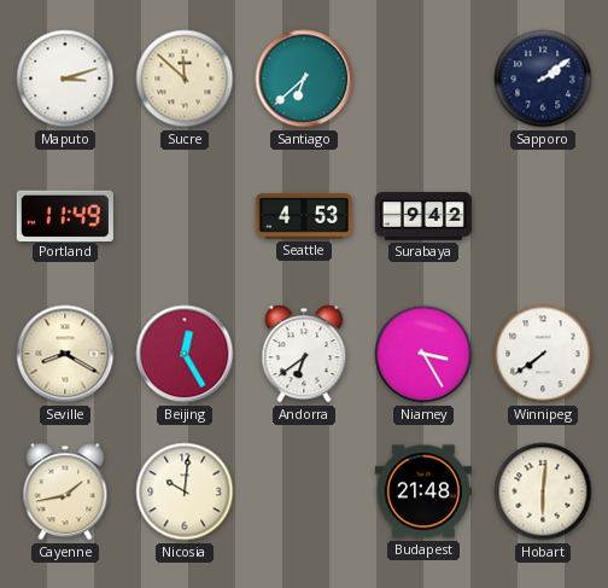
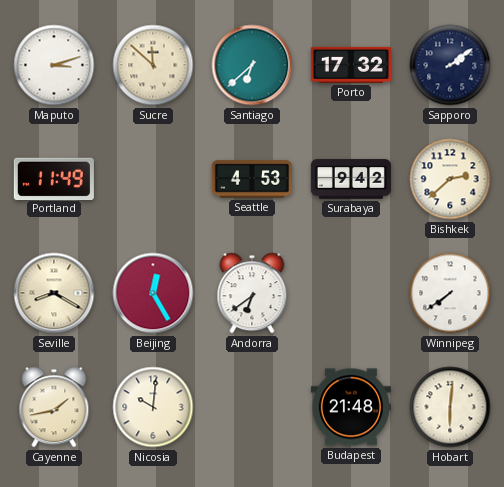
Porto: none -> 17:32
Bishkek: none -> 2:38
Niamey: 3:25 -> none
